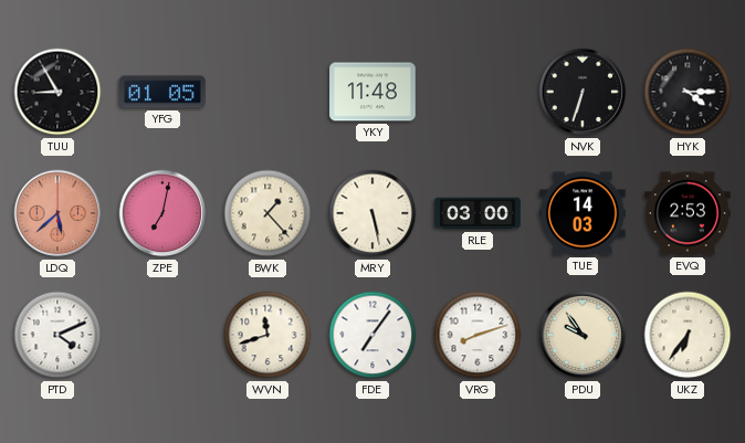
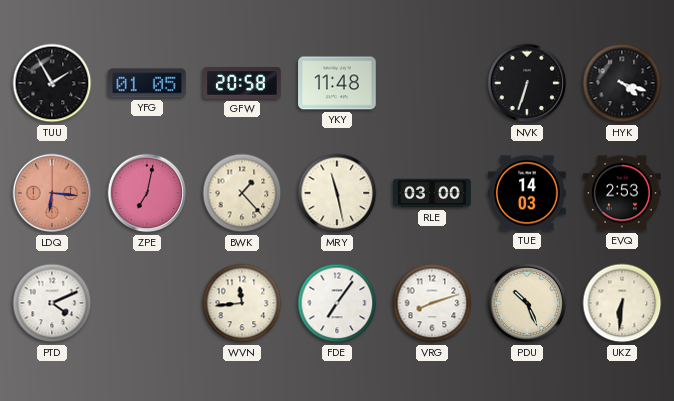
TUU: 8:55 -> 1:55
GFW: none -> 20:58
HYK: 4:15 -> 4:18
LDQ: 5:38 -> 6:16
MRY: 5:28 -> 11:28
WVN: 11:42 -> 11:44
PDU: 9:54 -> 10:26
UKZ: 6:36 -> 6:31
